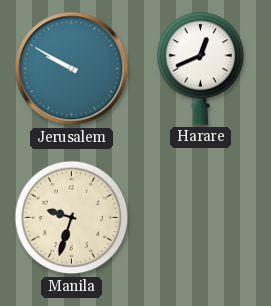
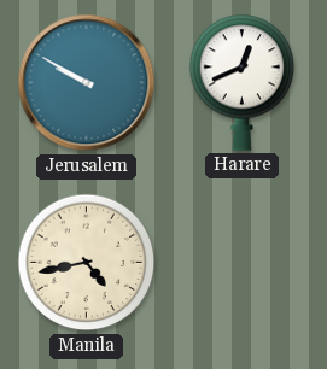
Manila: 9:33 -> 4:43
